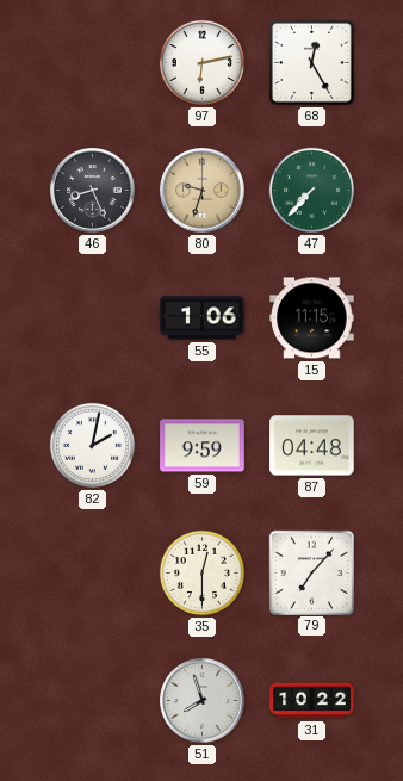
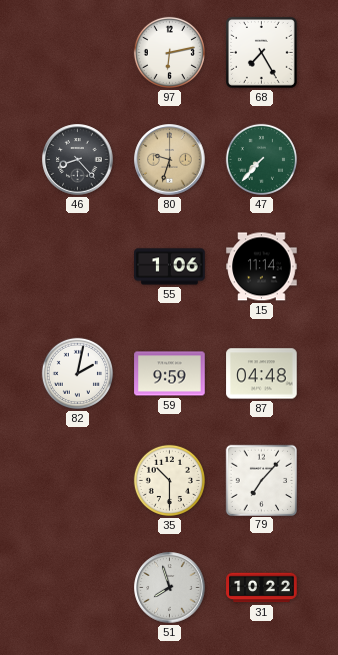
68: 12:25 -> 7:25
46: 8:26 -> 8:23
15: 11:15 -> 11:14
35: 12:30 -> 10:30
